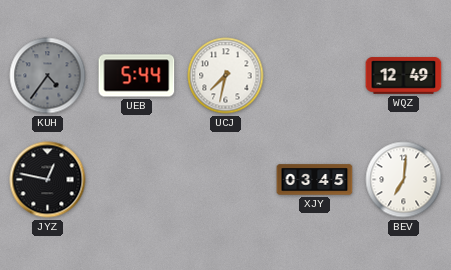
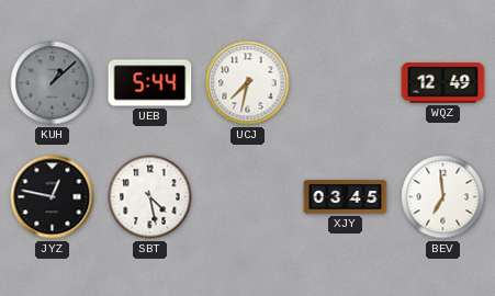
KUH: 4:36 -> 1:08
SBT: none -> 4:28
BEV: 7:01 -> 6:59
